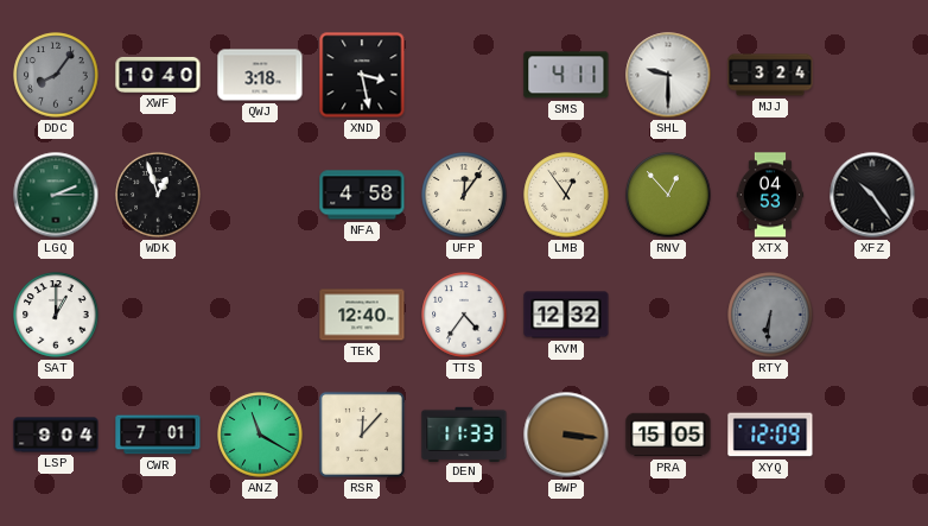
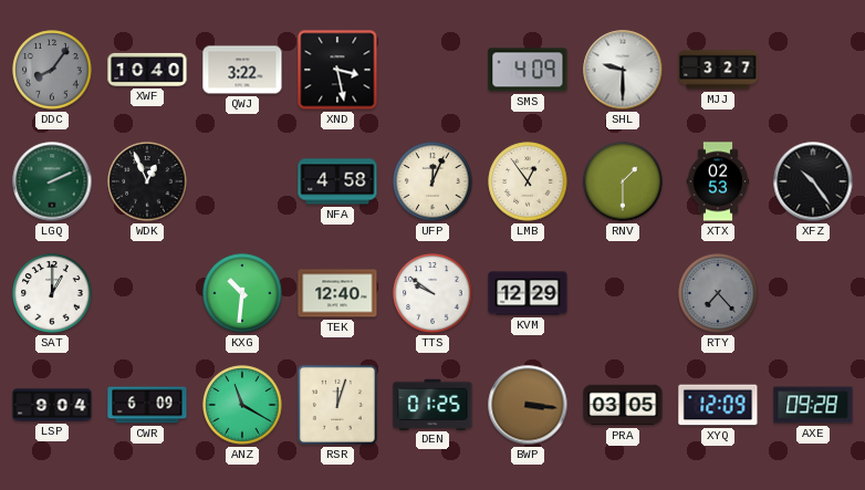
QWJ: 3:18 -> 3:22
SMS: 4:11 -> 4:09
MJJ: 3:24 -> 3:27
LGQ: 2:15 -> 2:11
WDK: 12:57 -> 12:56
UFP: 12:06 -> 12:04
RNV: 12:53 -> 1:30
XTX: 04:53 -> 02:53
KXG: none -> 10:31
TTS: 4:36 -> 9:51
KVM: 12:32 -> 12:29
RTY: 6:31 -> 7:23
CWR: 7:01 -> 6:09
RSR: 12:07 -> 12:03
DEN: 11:33 -> 01:25
PRA: 15:05 -> 03:05
AXE: none -> 09:28
